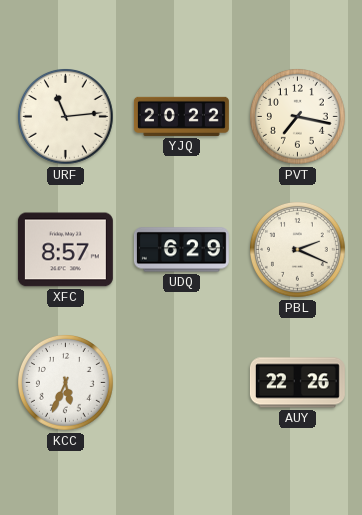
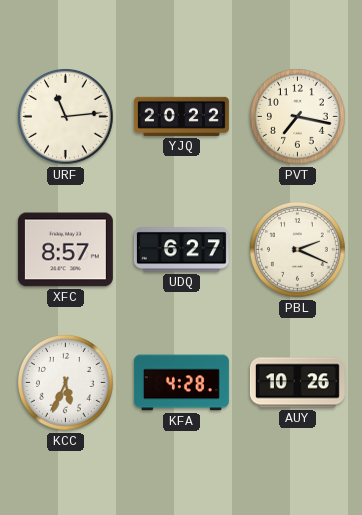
UDQ: 6:29 -> 6:27
KFA: none -> 4:28
AUY: 22:26 -> 10:26
